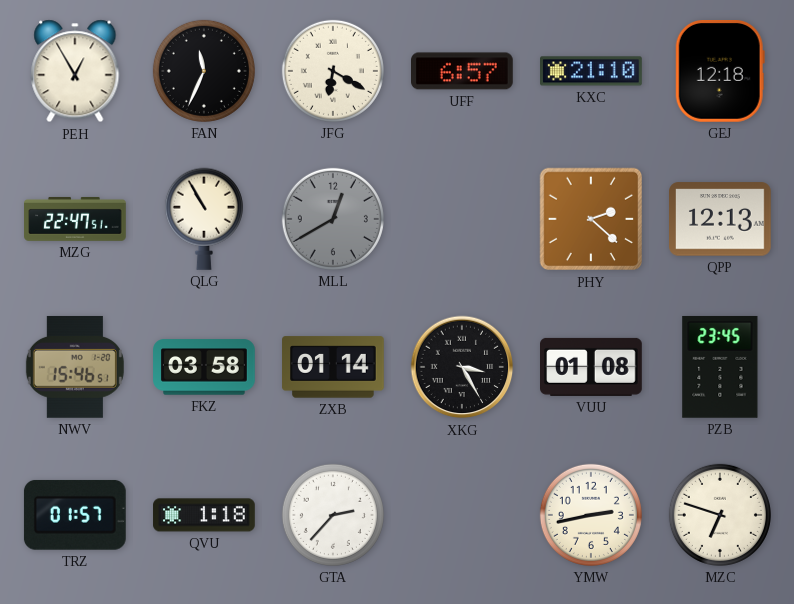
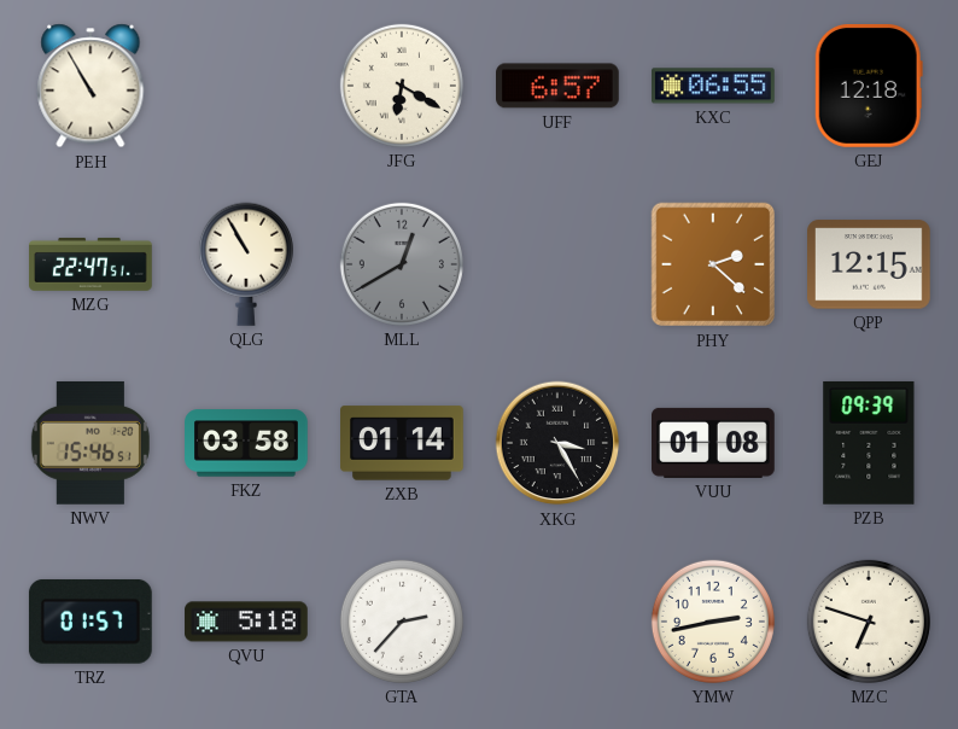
PEH: 12:55 -> 10:55
FAN: 11:34 -> none
KXC: 21:10 -> 06:55
QPP: 12:13 -> 12:15
PZB: 23:45 -> 09:39
QVU: 1:18 -> 5:18
